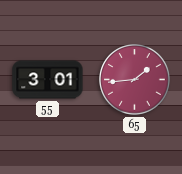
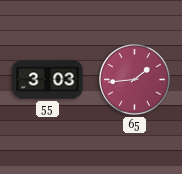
55: 3:01 -> 3:03
